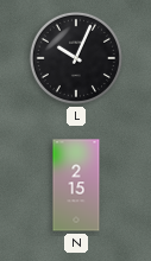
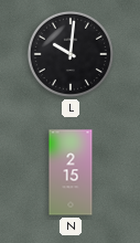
L: 10:04 -> 10:01
